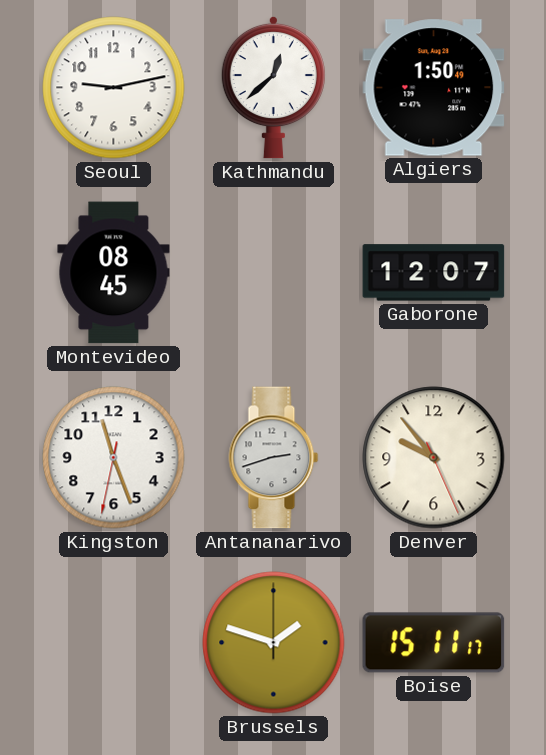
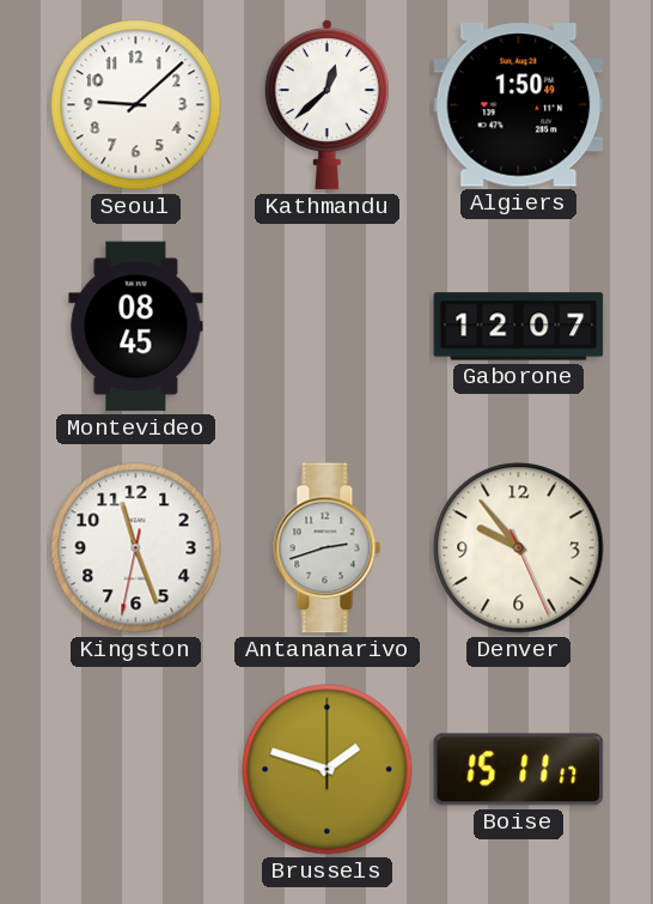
Seoul: 9:13 -> 9:08
